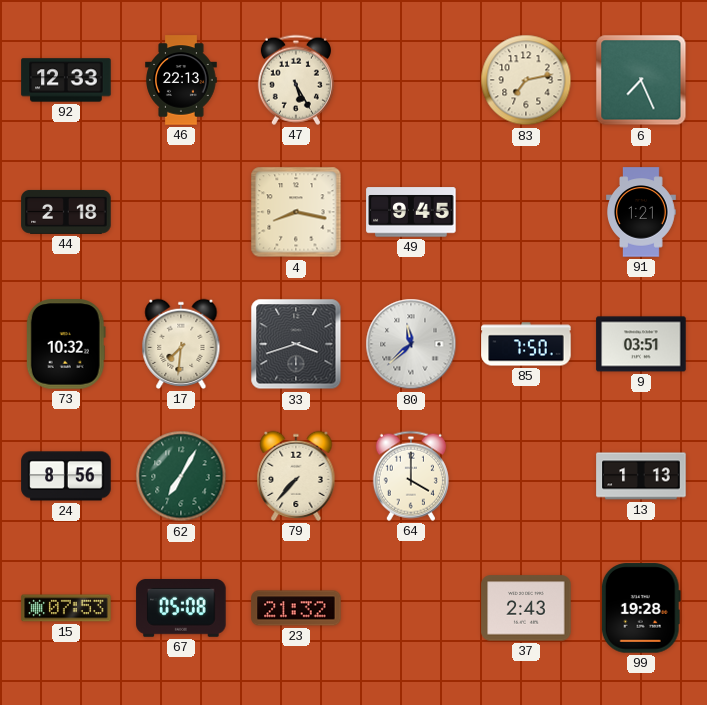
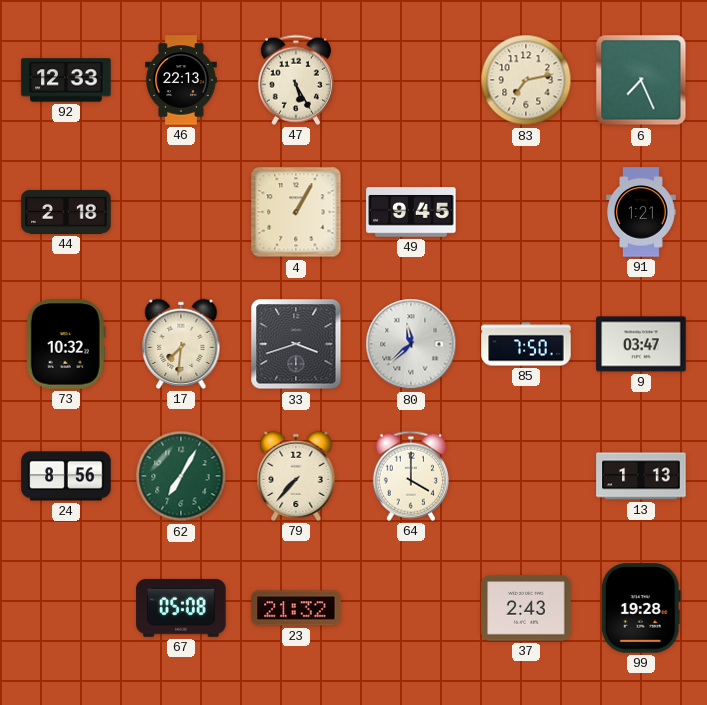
4: 8:17 -> 1:05
9: 03:51 -> 03:47
15: 07:53 -> none
